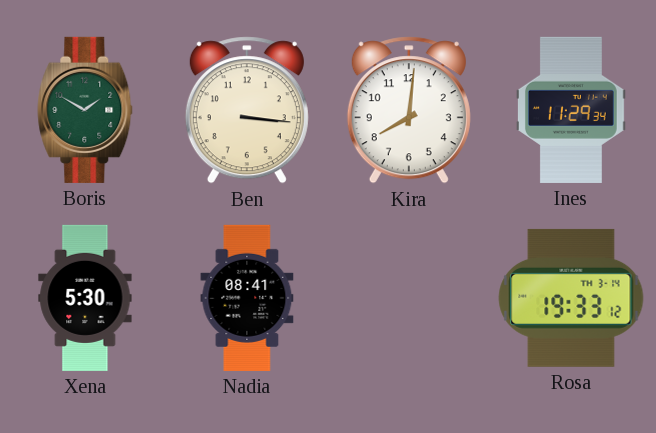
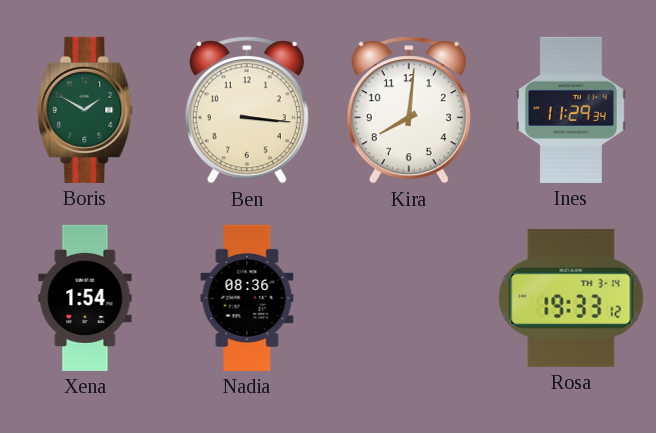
Xena: 5:30 -> 1:54
Nadia: 08:41 -> 08:36
